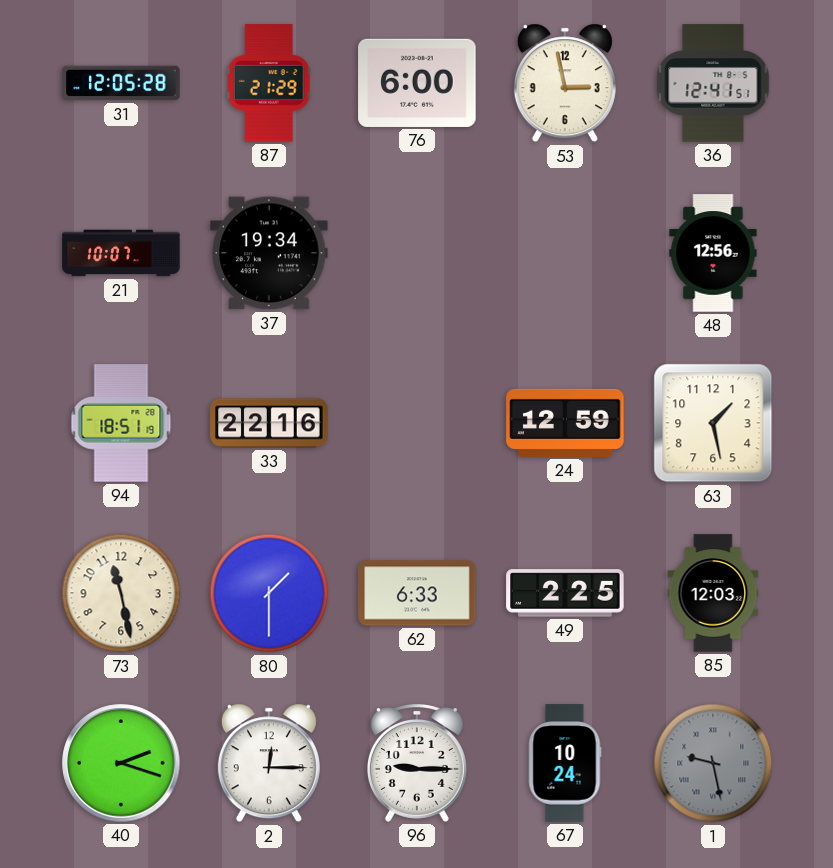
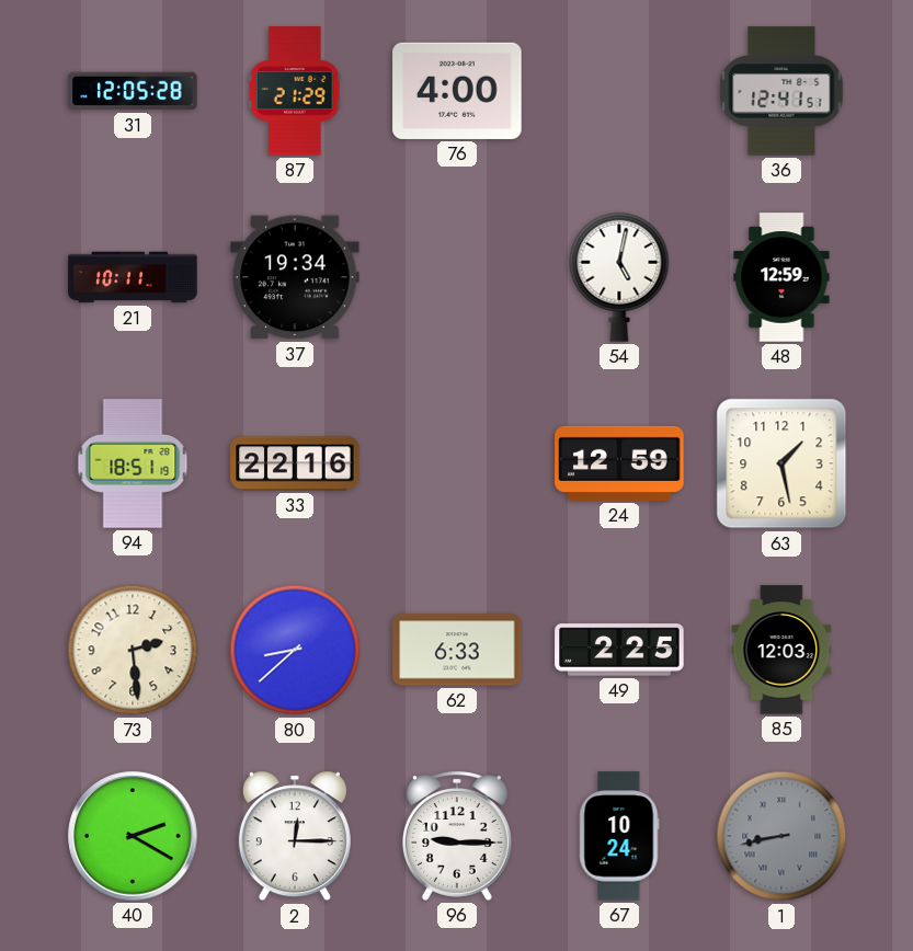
76: 6:00 -> 4:00
53: 2:58 -> none
21: 10:07 -> 10:11
54: none -> 5:02
48: 12:56 -> 12:59
73: 11:28 -> 2:29
80: 1:30 -> 8:38
40: 2:18 -> 2:20
1: 9:28 -> 8:43
